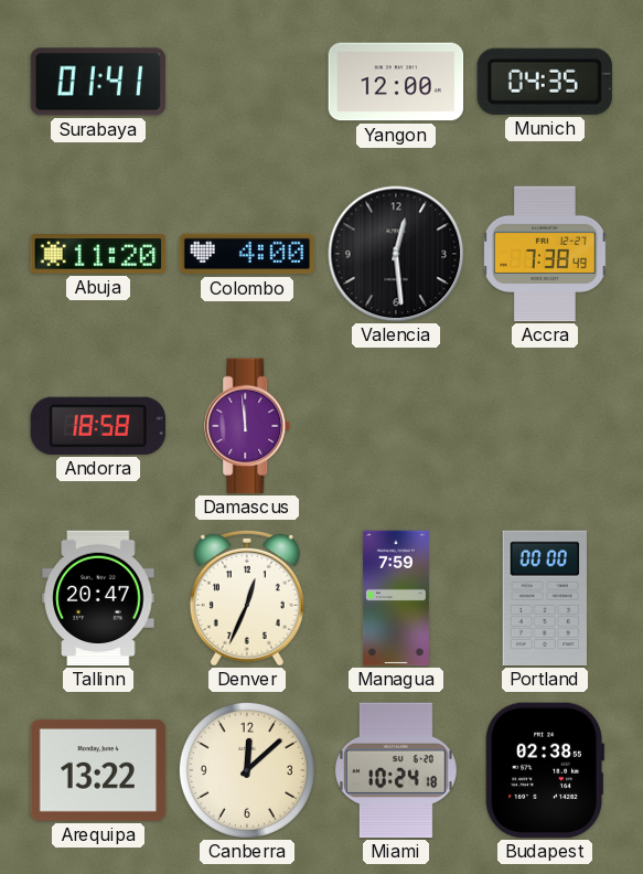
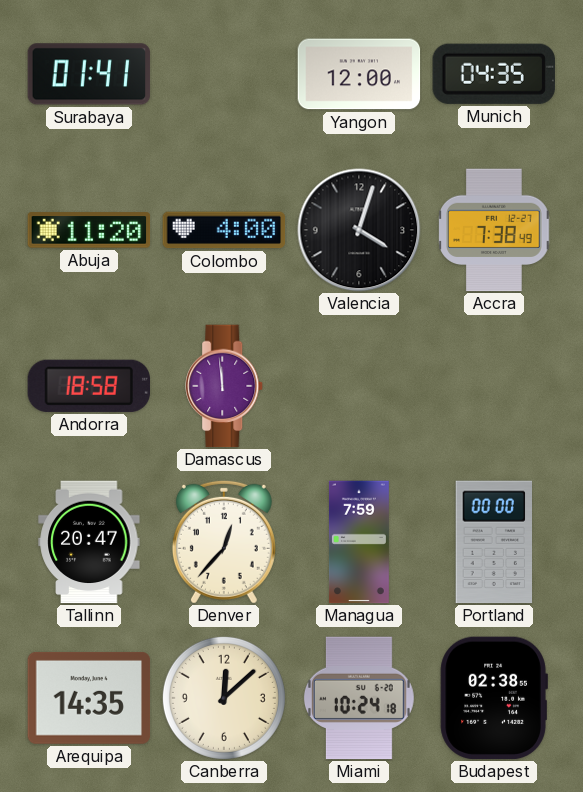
Valencia: 12:29 -> 4:03
Denver: 12:34 -> 12:37
Arequipa: 13:22 -> 14:35
